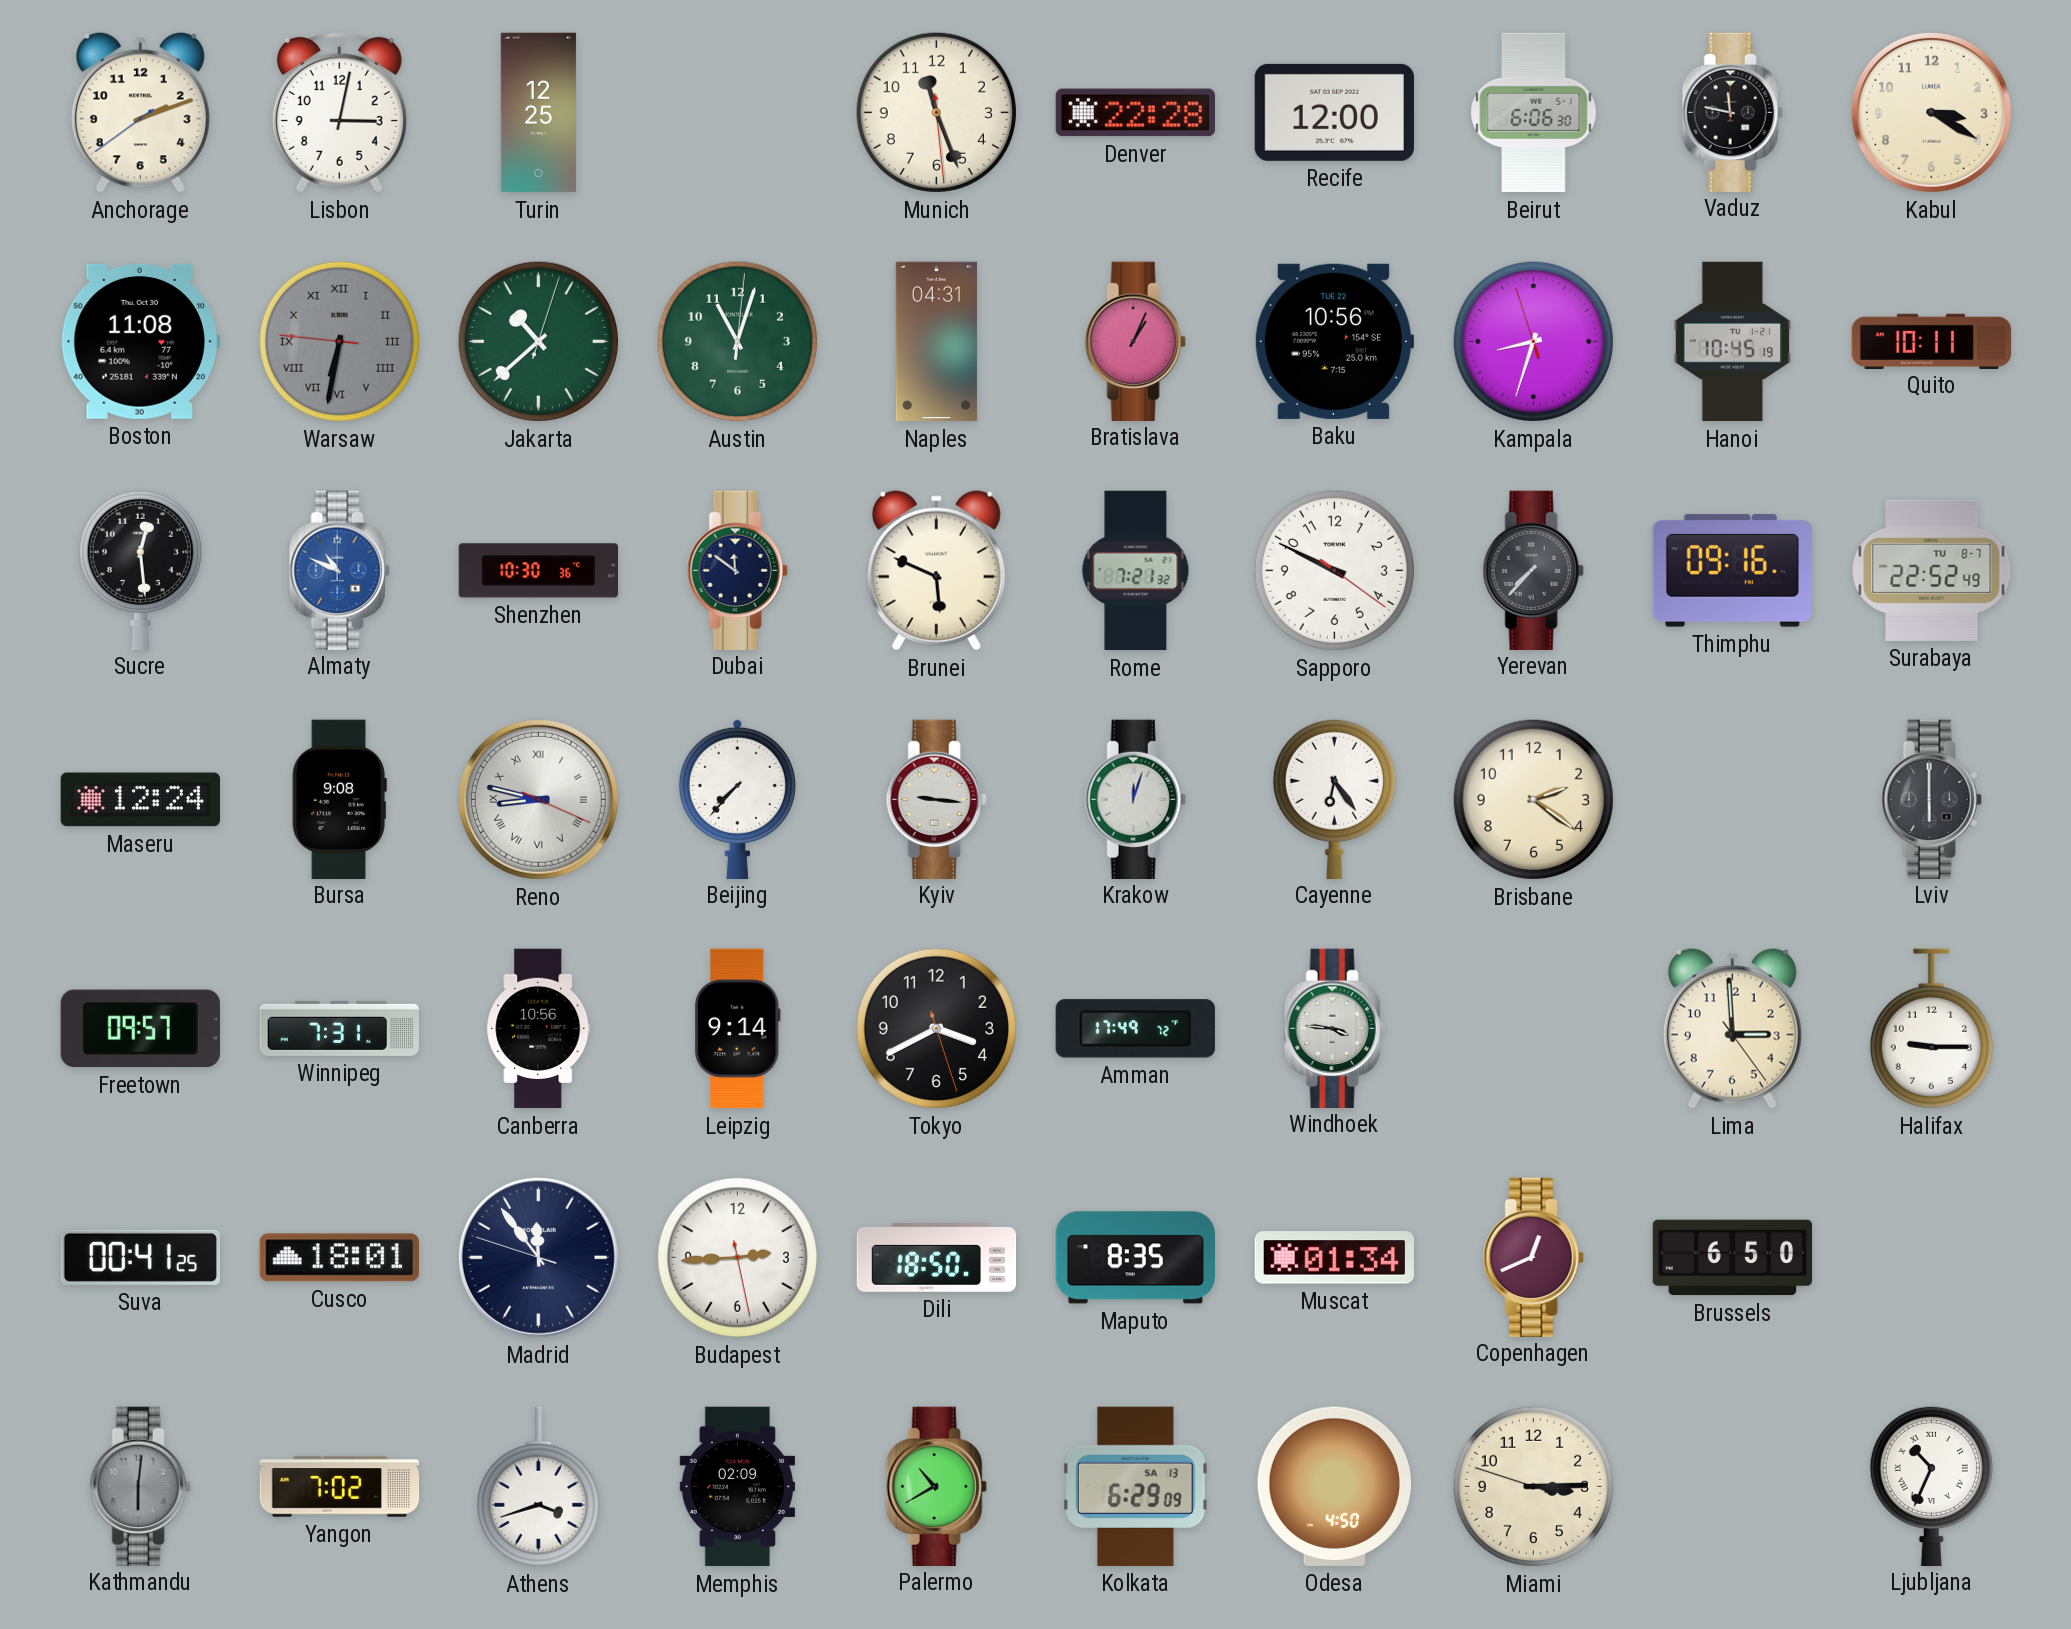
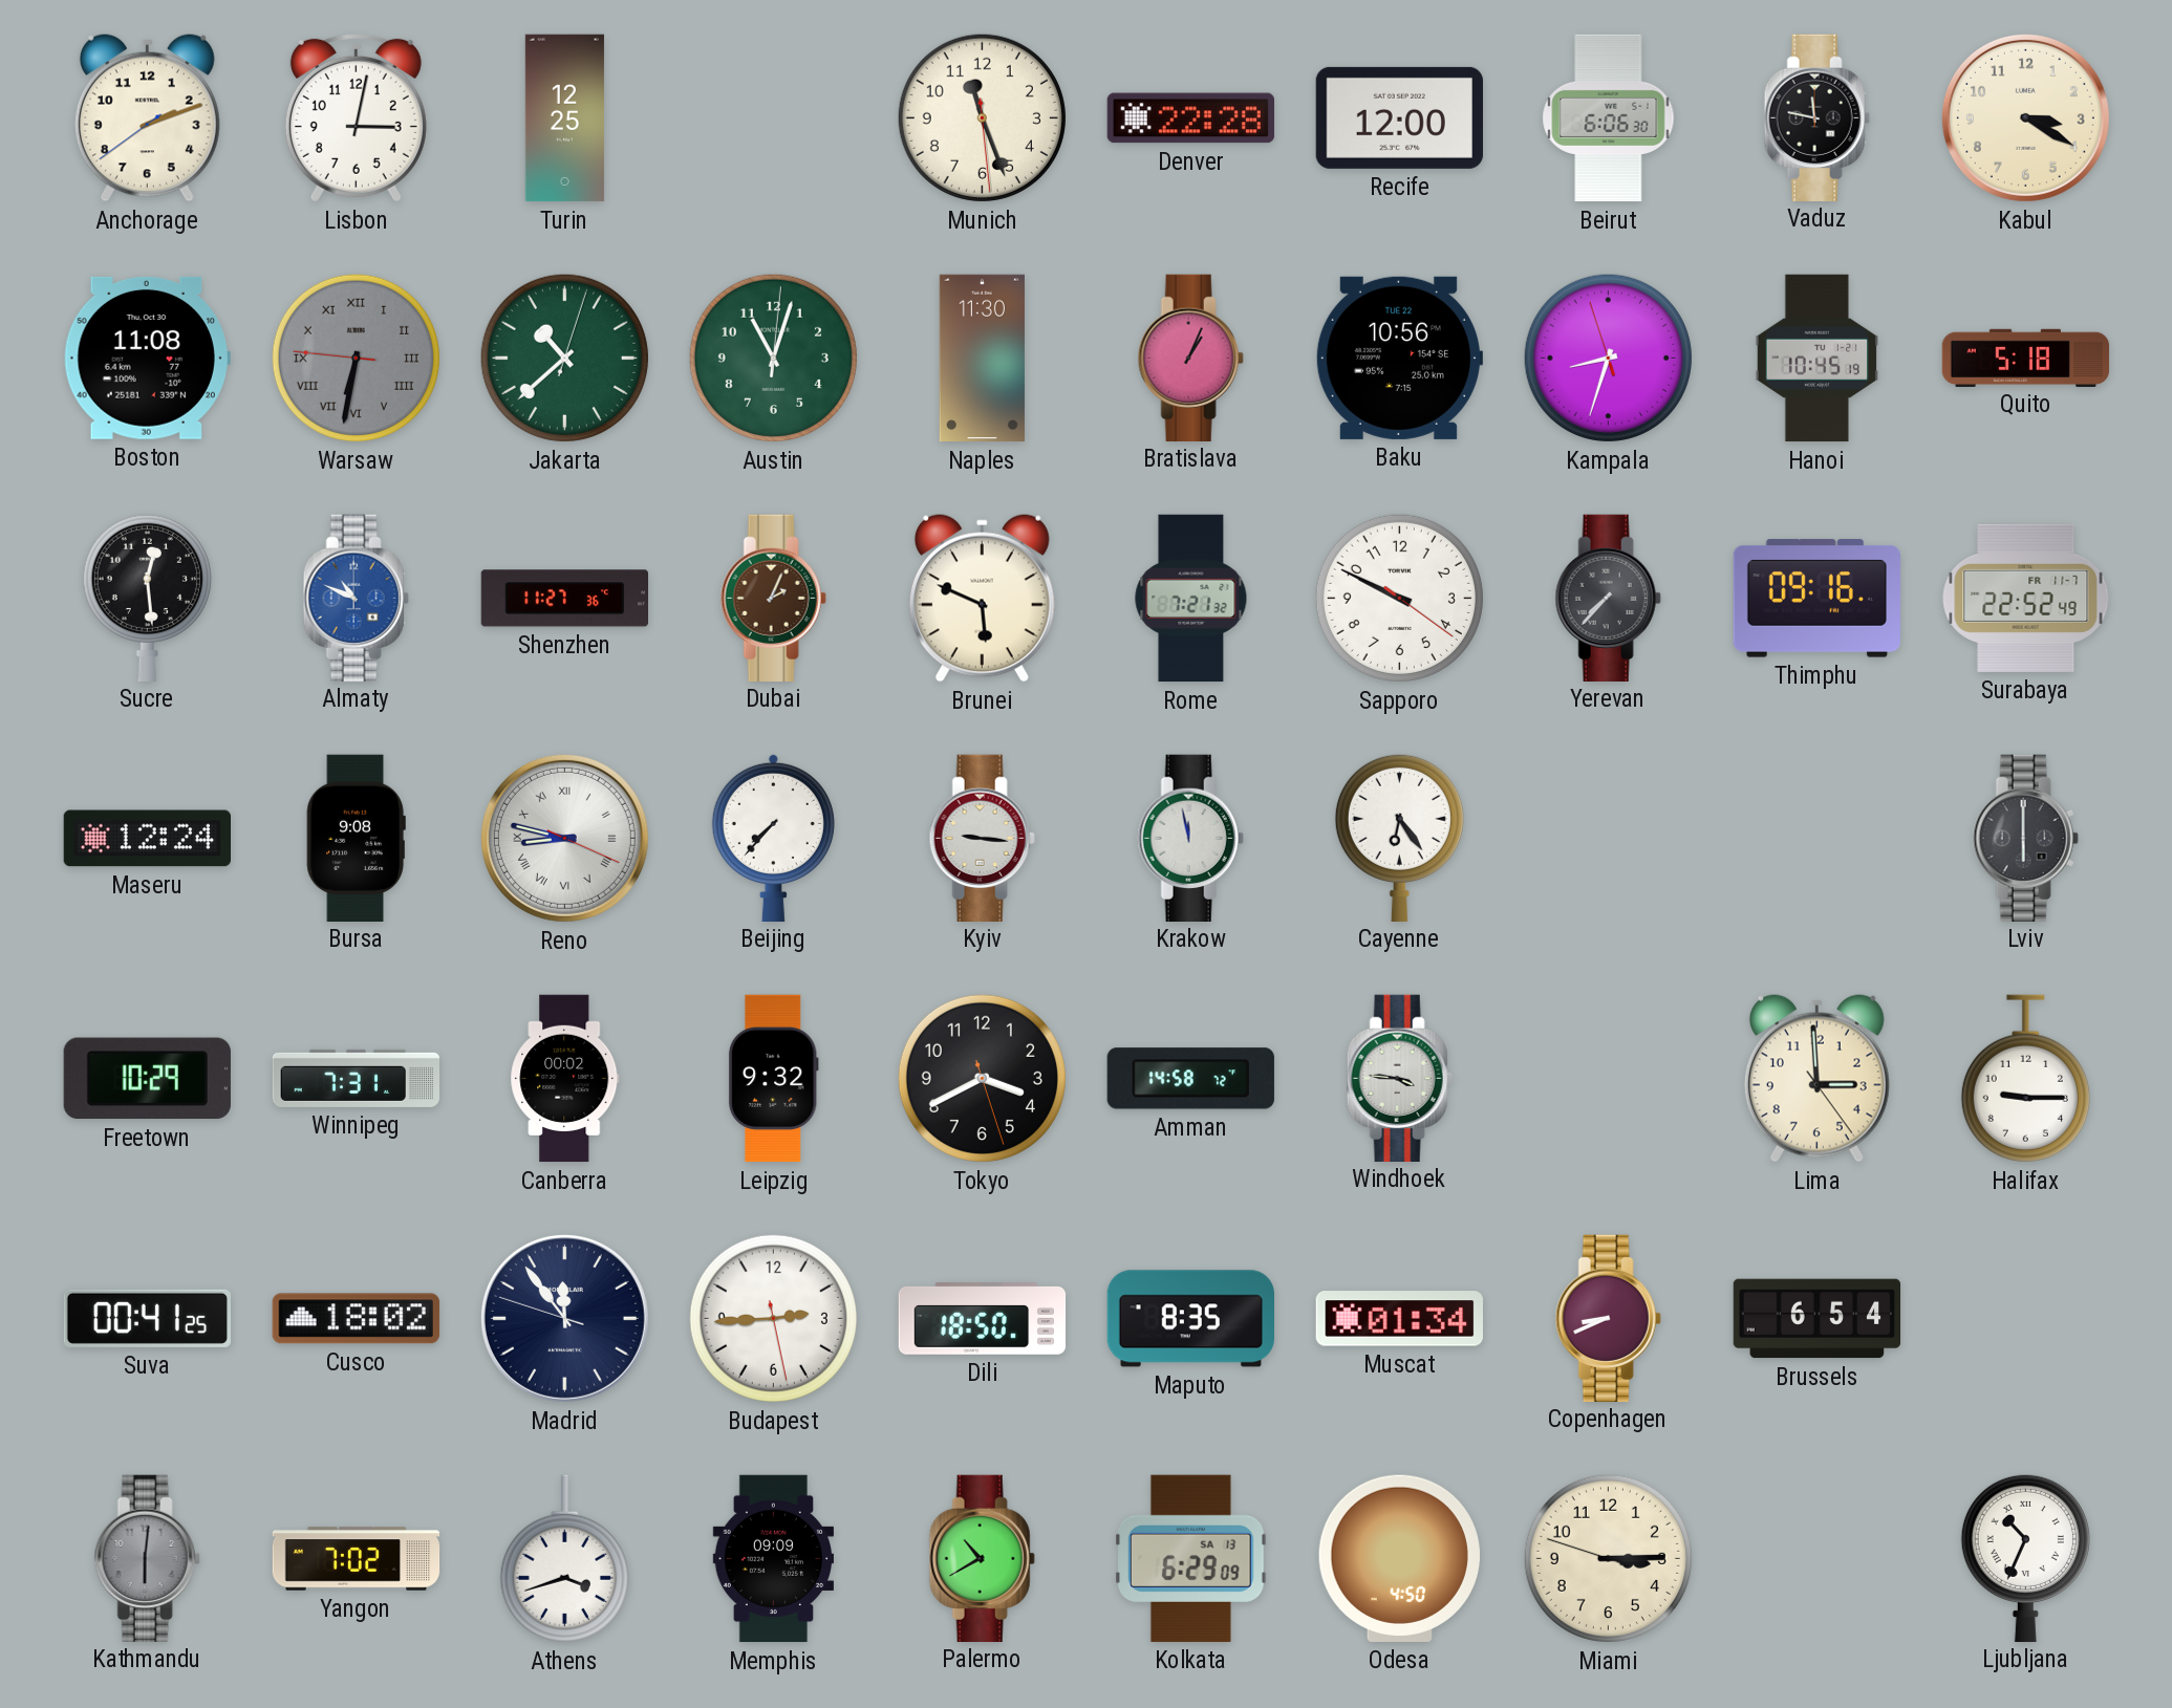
Naples: 04:31 -> 11:30
Quito: 10:11 -> 5:18
Shenzhen: 10:30 -> 11:27
Dubai: 11:51 -> 2:04
Dubai dial: navy -> brown
Surabaya date: TU 8-7 -> FR 11-7
Krakow: 12:03 -> 11:58
Brisbane: 2:21 -> none
Freetown: 09:57 -> 10:29
Canberra: 10:56 -> 00:02
Leipzig: 9:14 -> 9:32
Amman: 17:49 -> 14:58
Cusco: 18:01 -> 18:02
Copenhagen: 12:41 -> 8:41
Brussels: 6:50 -> 6:54
Memphis: 02:09 -> 09:09
